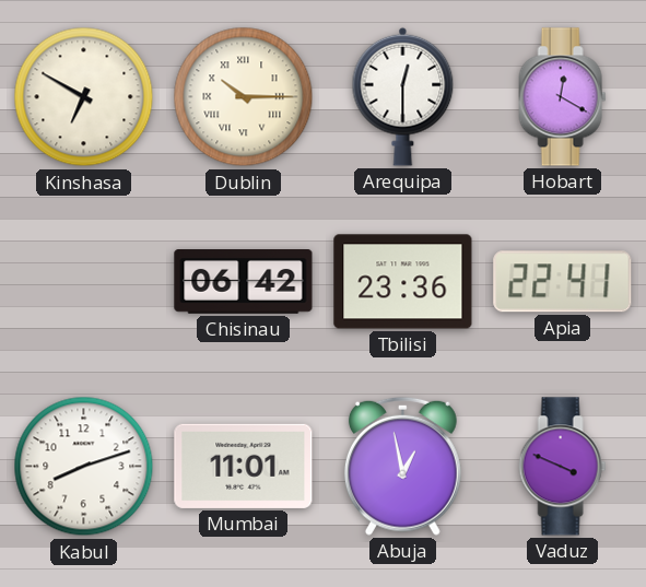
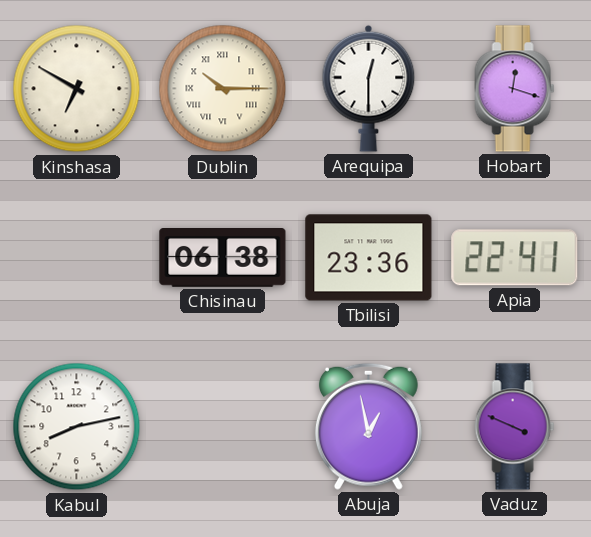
Hobart: 12:20 -> 12:18
Chisinau: 06:42 -> 06:38
Kabul: 8:12 -> 8:13
Mumbai: 11:01 -> none
